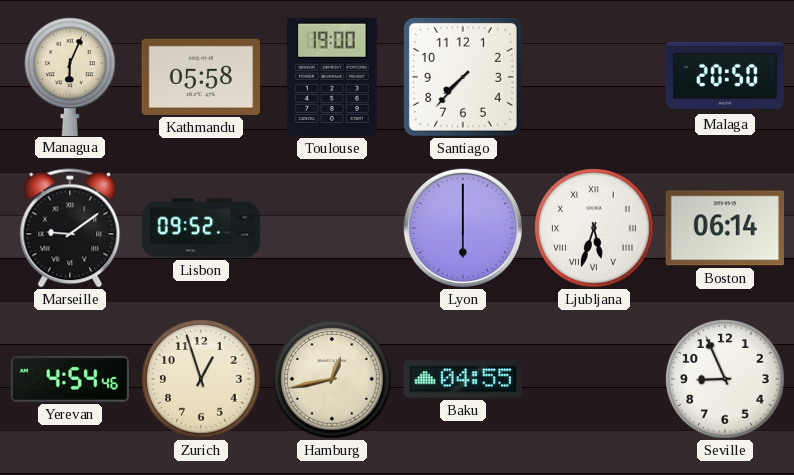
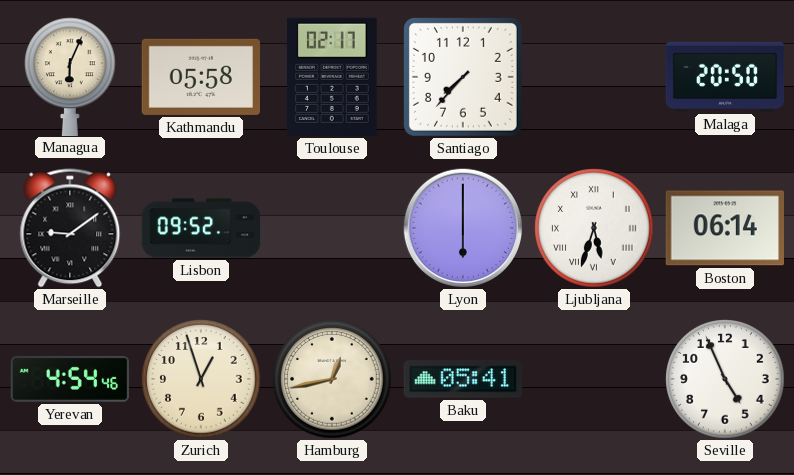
Toulouse: 19:00 -> 02:17
Baku: 04:55 -> 05:41
Seville: 8:56 -> 4:56
